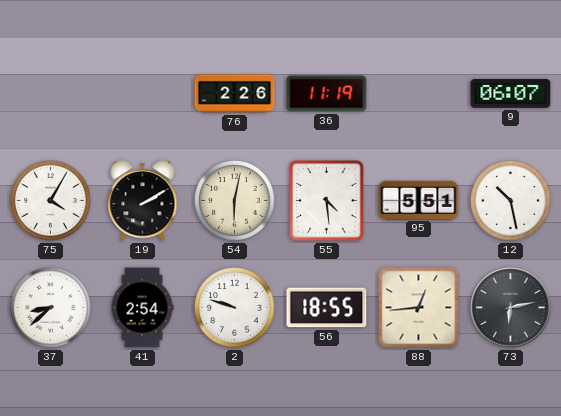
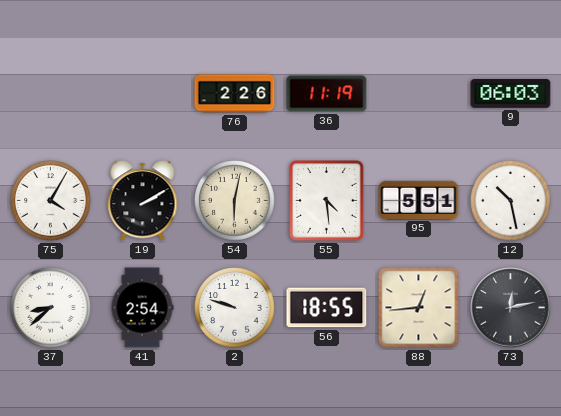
9: 06:07 -> 06:03
73: 6:13 -> 12:13
